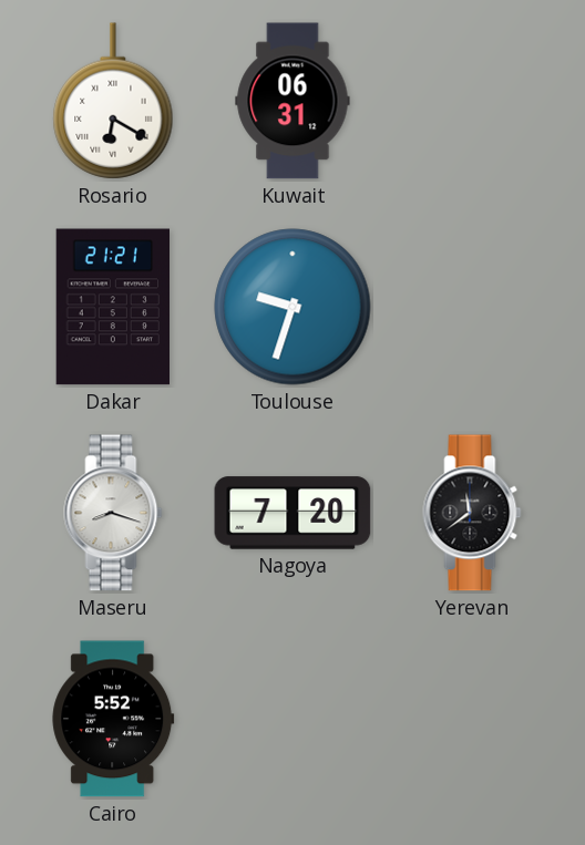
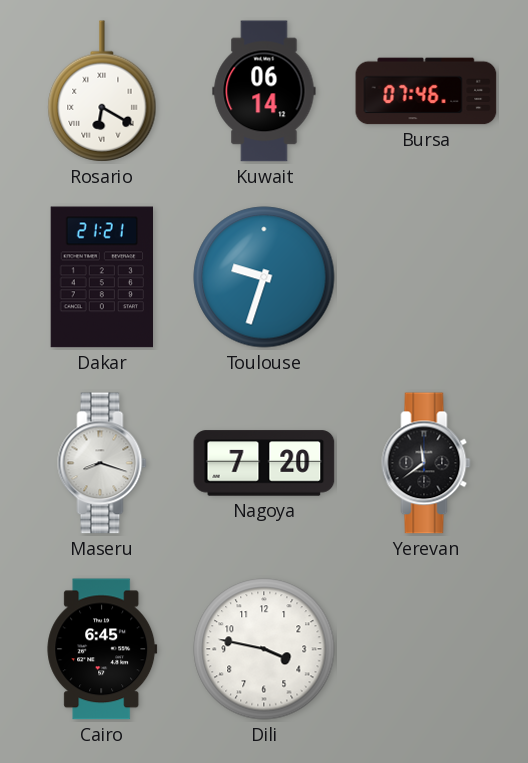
Kuwait: 06:31 -> 06:14
Bursa: none -> 07:46
Cairo: 5:52 -> 6:45
Dili: none -> 3:47
